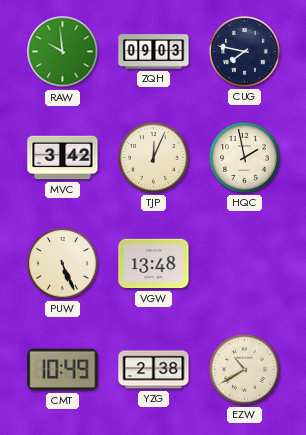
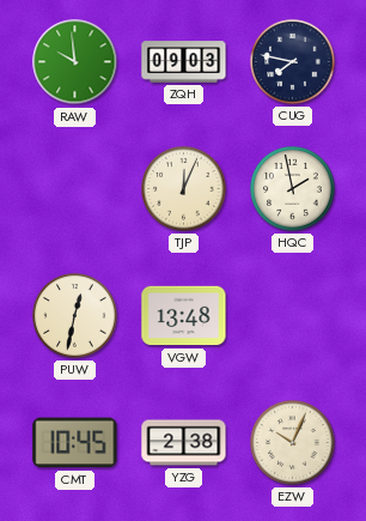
MVC: 3:42 -> none
PUW: 5:26 -> 12:32
CMT: 10:49 -> 10:45
EZW: 10:40 -> 10:04
